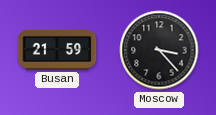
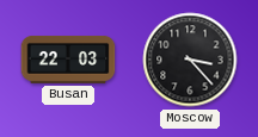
Busan: 21:59 -> 22:03
